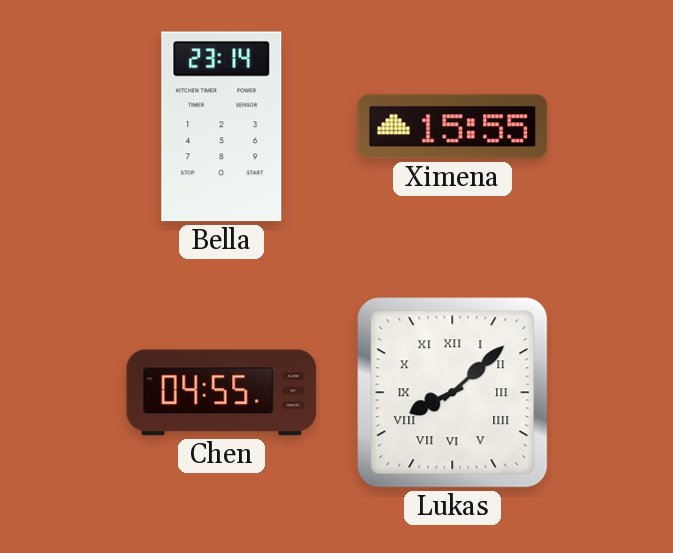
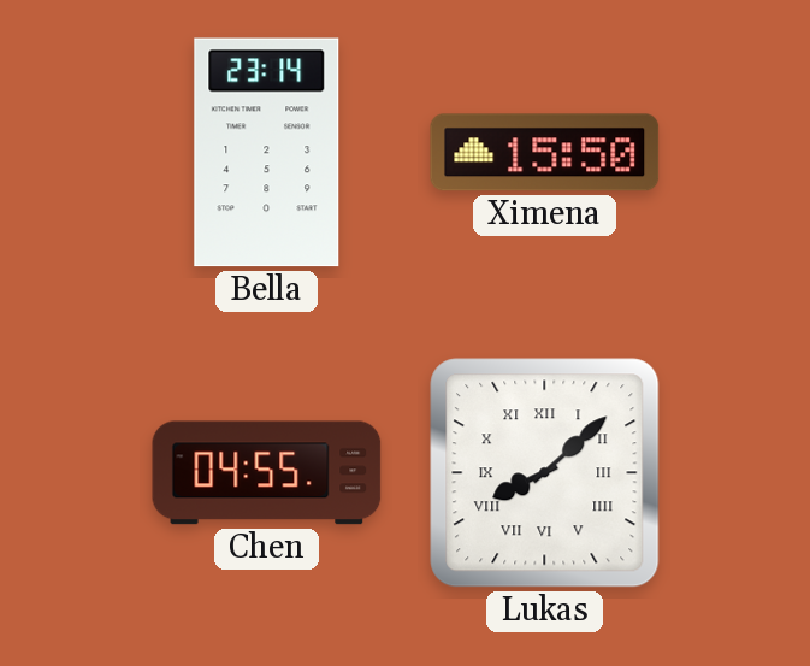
Ximena: 15:55 -> 15:50
